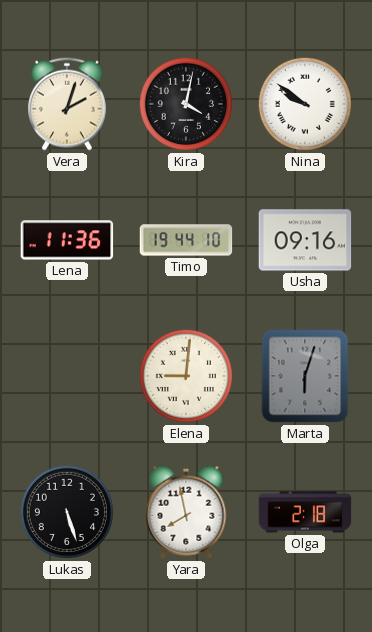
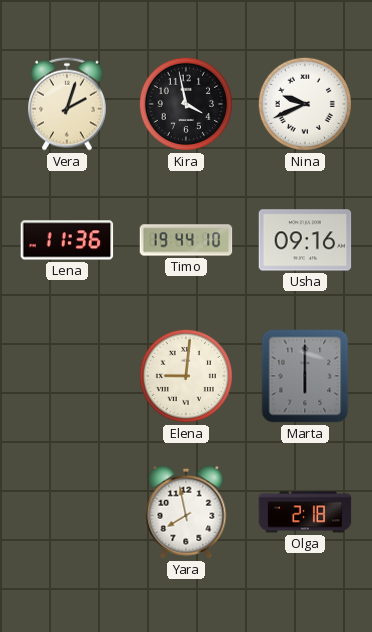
Kira: 4:02 -> 3:58
Nina: 9:51 -> 9:41
Marta: 6:03 -> 6:00
Lukas: 5:27 -> none
